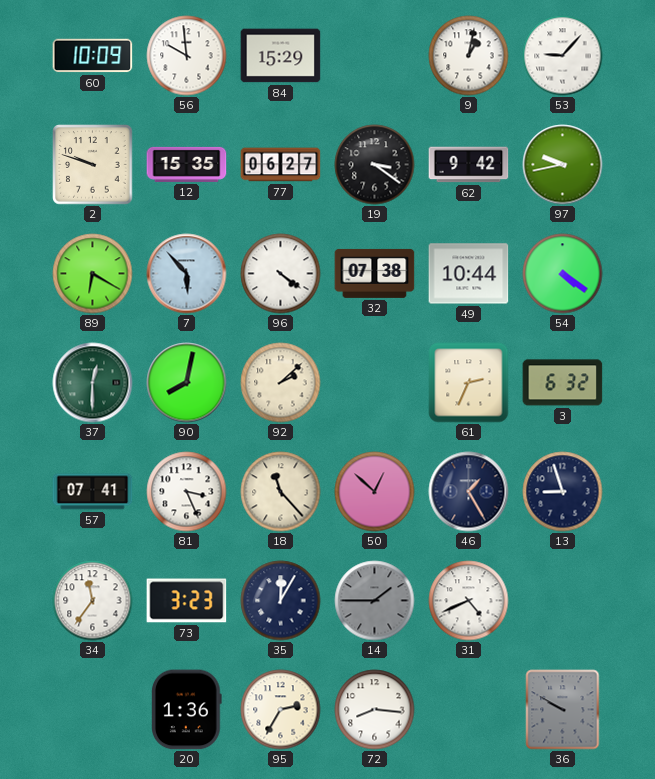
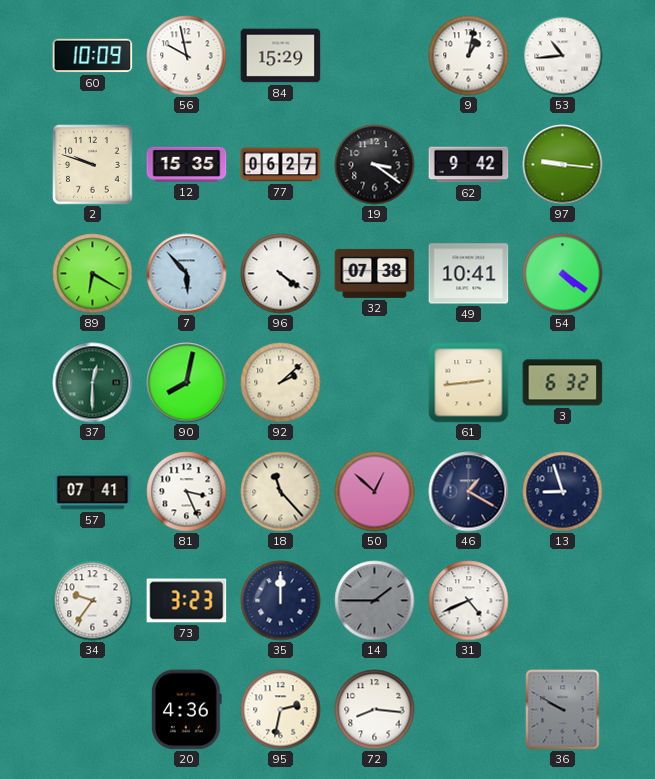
56: 9:59 -> 9:58
53: 9:07 -> 10:44
97: 9:43 -> 9:16
49: 10:44 -> 10:41
61: 2:34 -> 2:44
46: 1:25 -> 1:20
34: 11:36 -> 9:36
35: 12:05 -> 12:00
20: 1:36 -> 4:36
95: 2:35 -> 2:32
